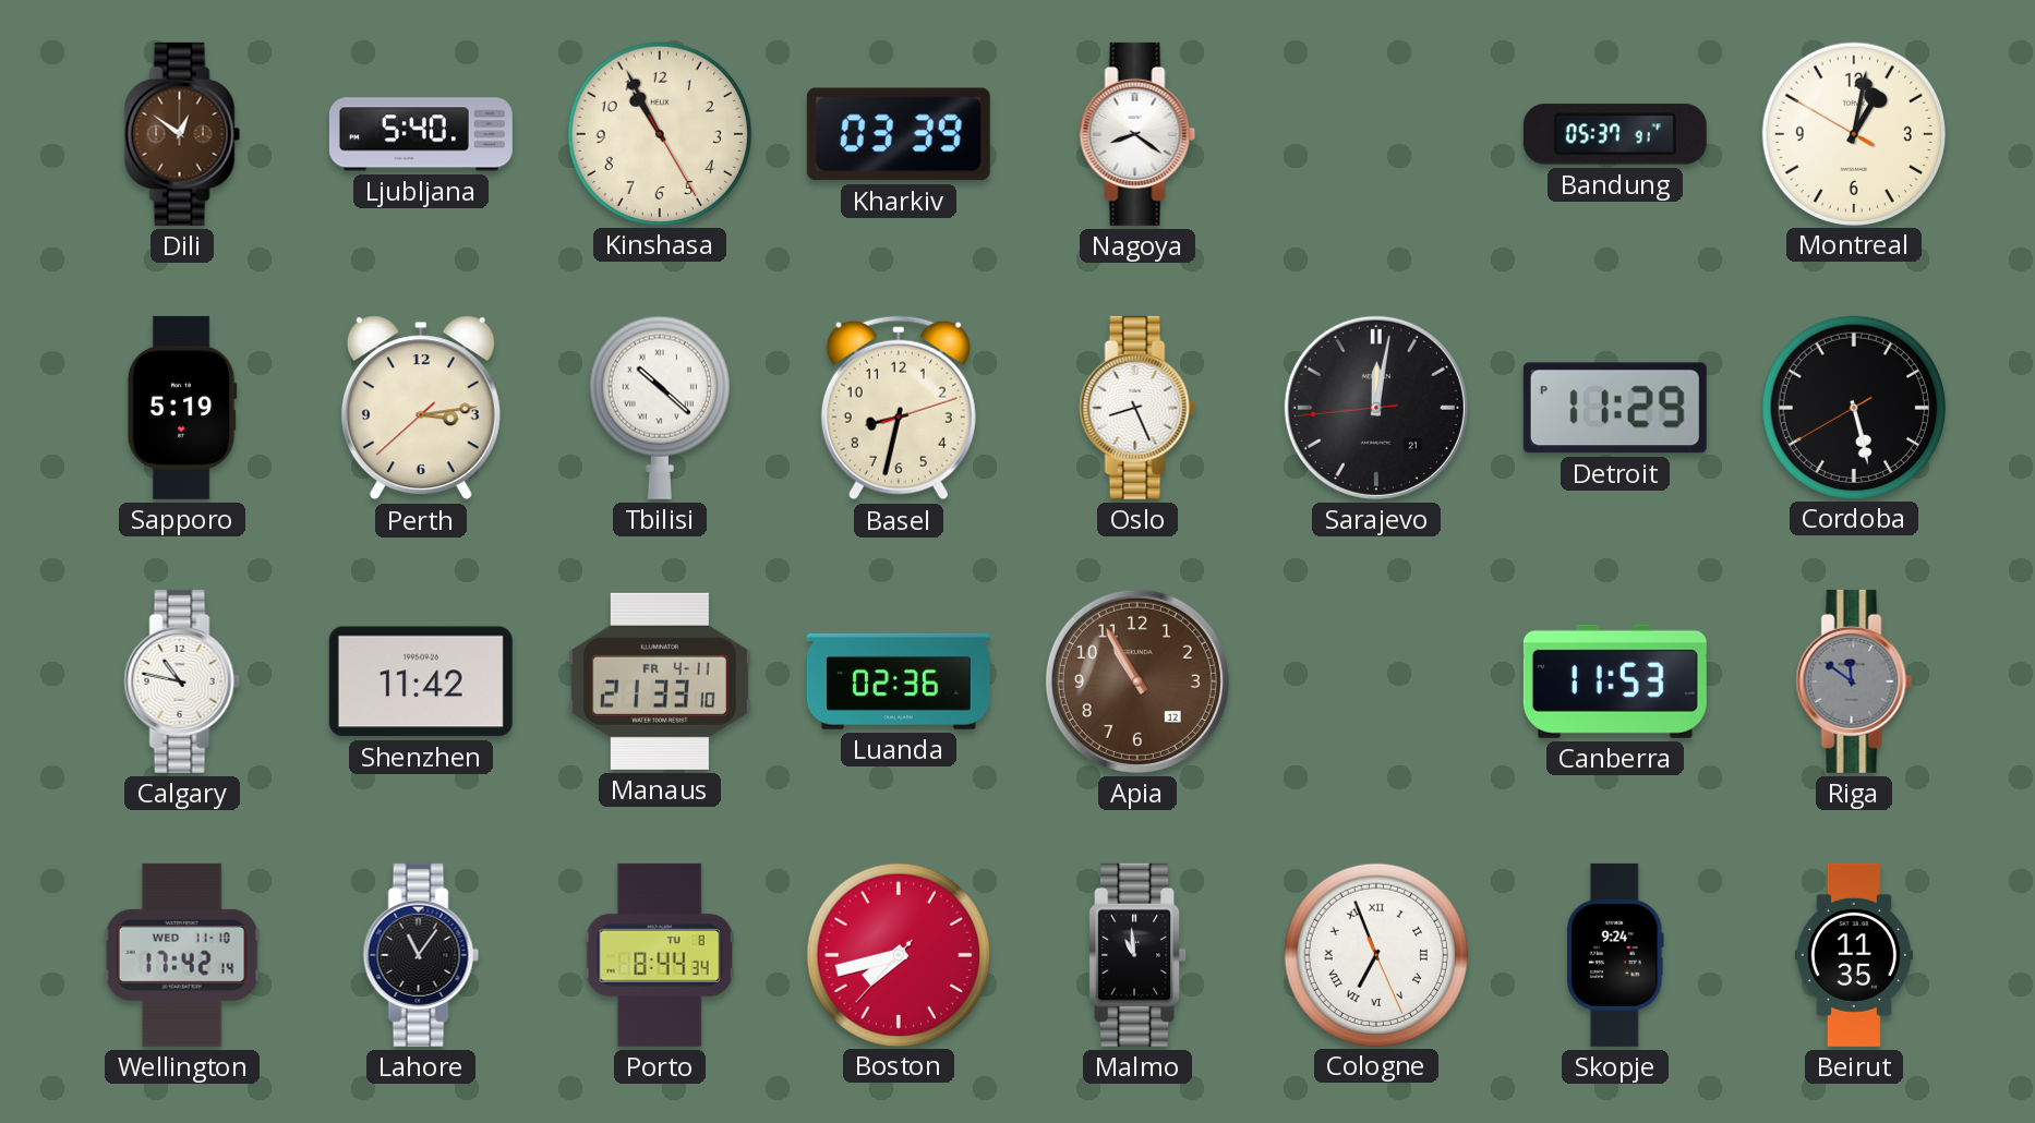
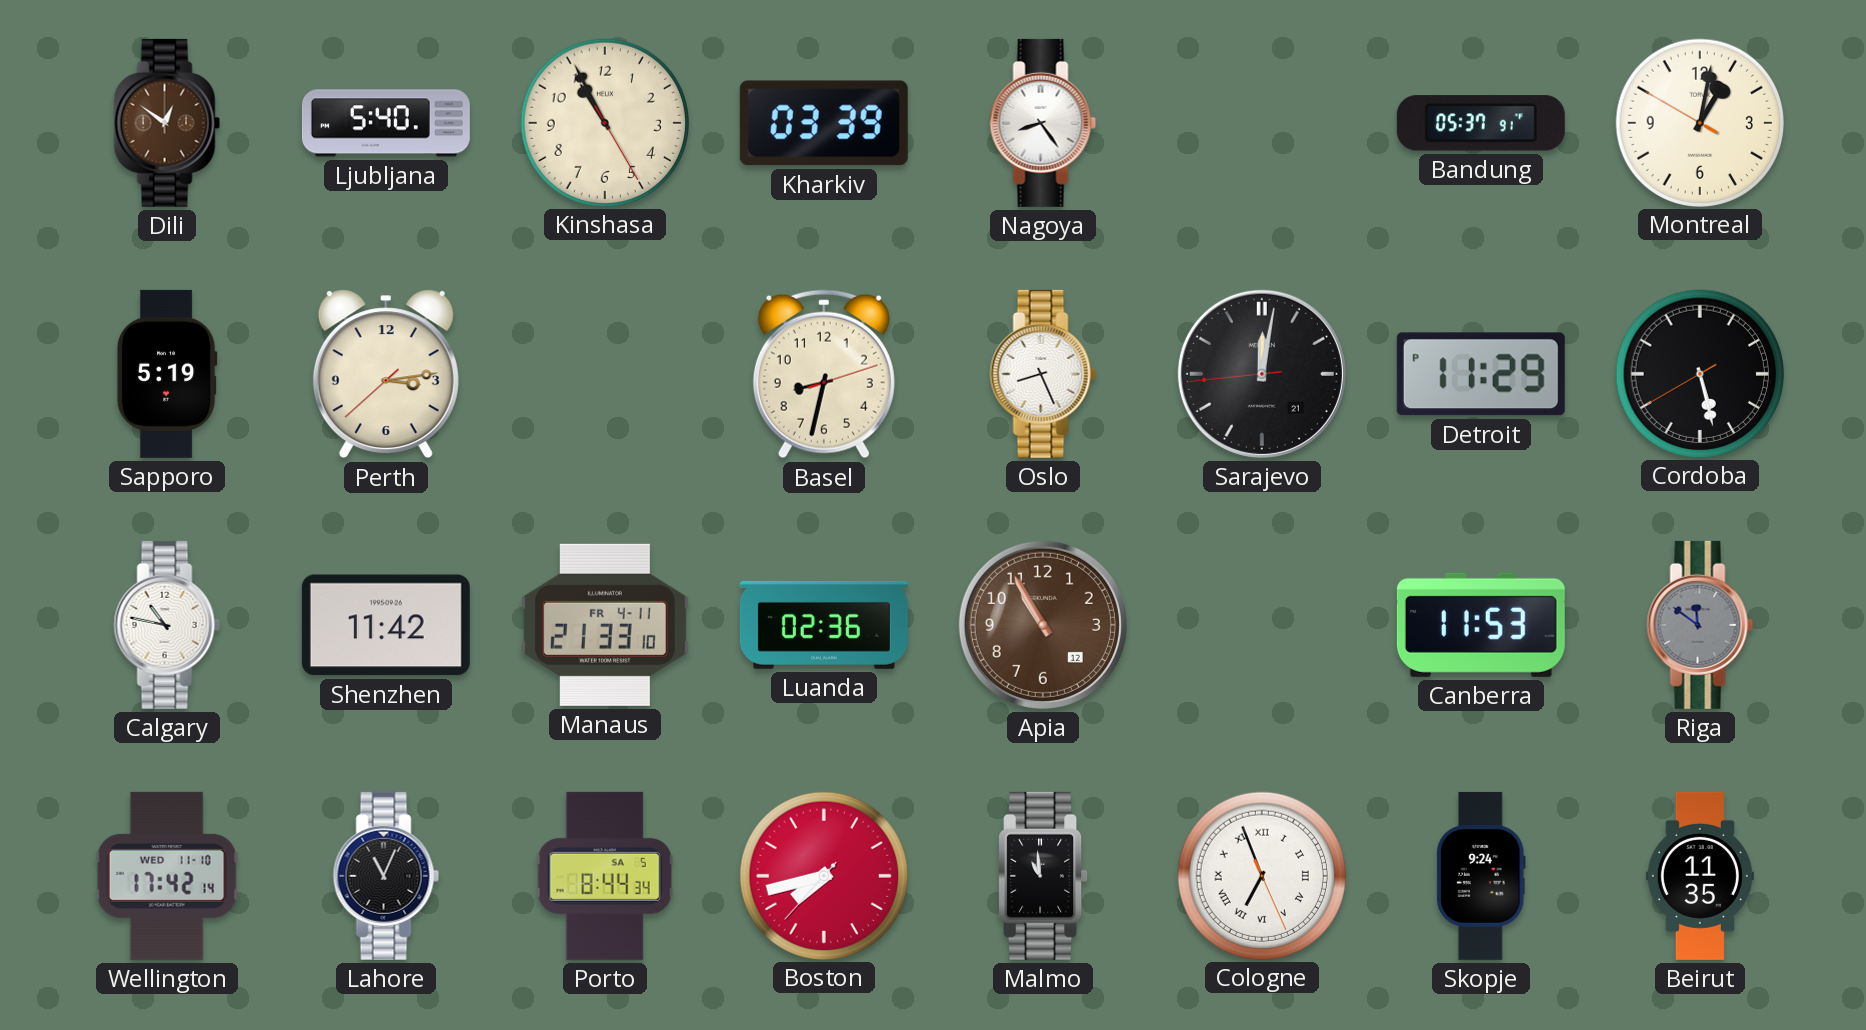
Nagoya: 8:21 -> 8:24
Tbilisi: 10:22 -> none
Lahore: 11:06 -> 11:04
Porto date: TU 8 -> SA 5
